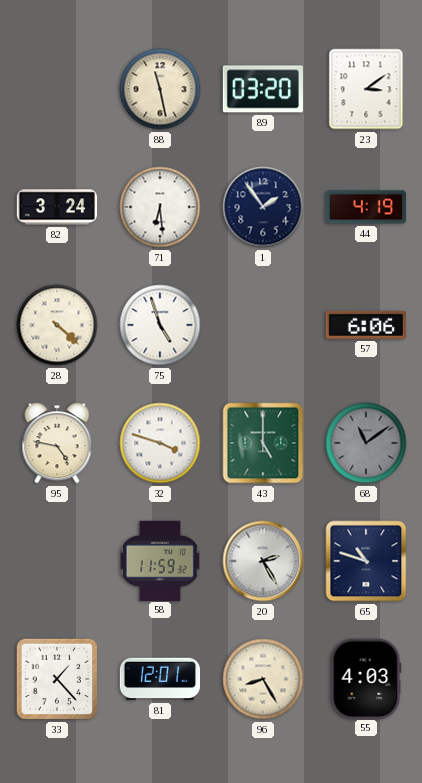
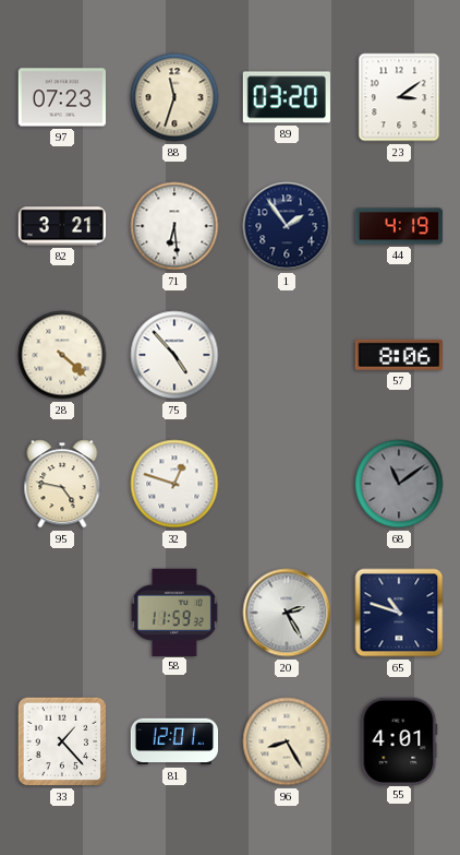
97: none -> 07:23
88: 11:28 -> 11:33
82: 3:24 -> 3:21
75: 4:57 -> 4:53
57: 6:06 -> 8:06
32: 3:48 -> 12:48
43: 5:00 -> none
55: 4:03 -> 4:01
